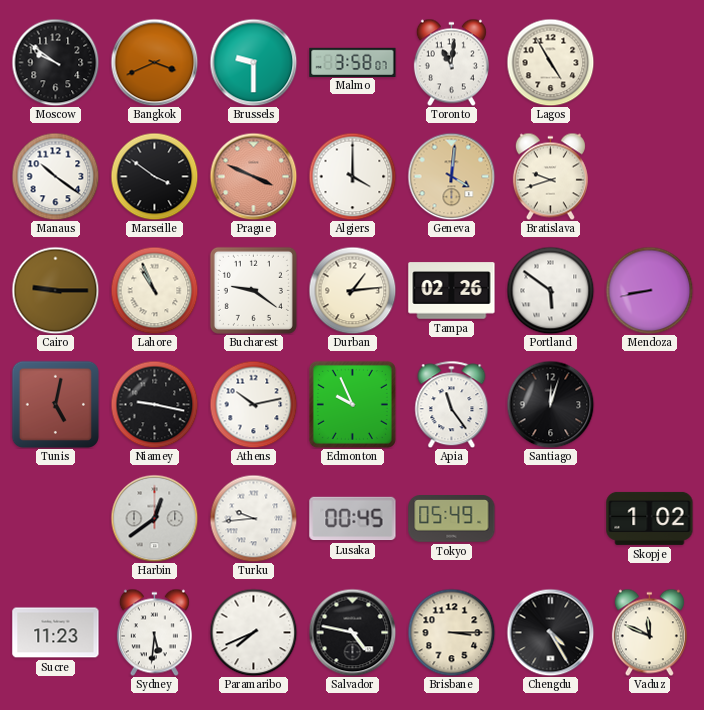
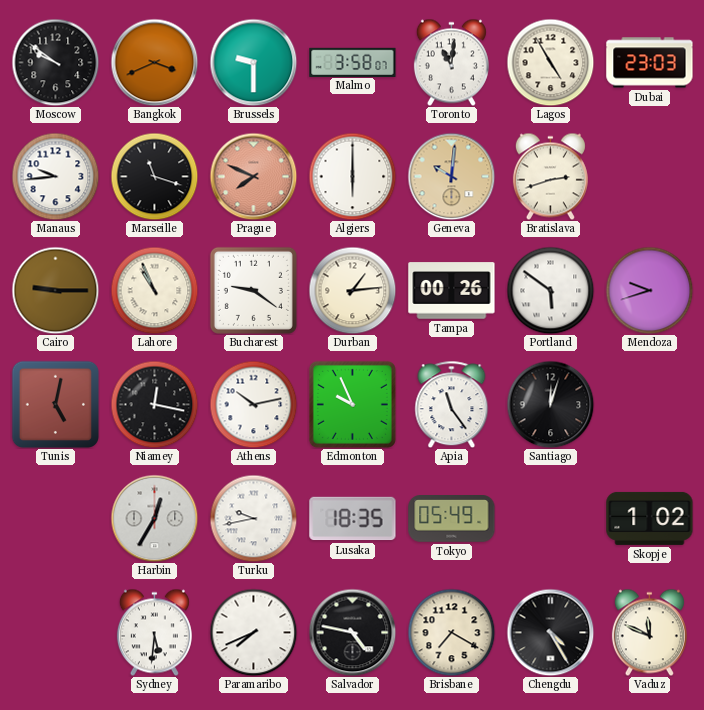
Dubai: none -> 23:03
Manaus: 10:21 -> 9:44
Marseille: 3:51 -> 11:18
Prague: 3:49 -> 7:49
Algiers: 4:00 -> 6:00
Geneva: 4:01 -> 10:01
Bratislava: 9:42 -> 2:42
Tampa: 02:26 -> 00:26
Mendoza: 8:43 -> 9:42
Niamey: 9:17 -> 12:17
Harbin: 12:39 -> 12:35
Turku: 9:44 -> 9:43
Lusaka: 00:45 -> 18:35
Sucre: 11:23 -> none
Brisbane: 3:15 -> 7:20
